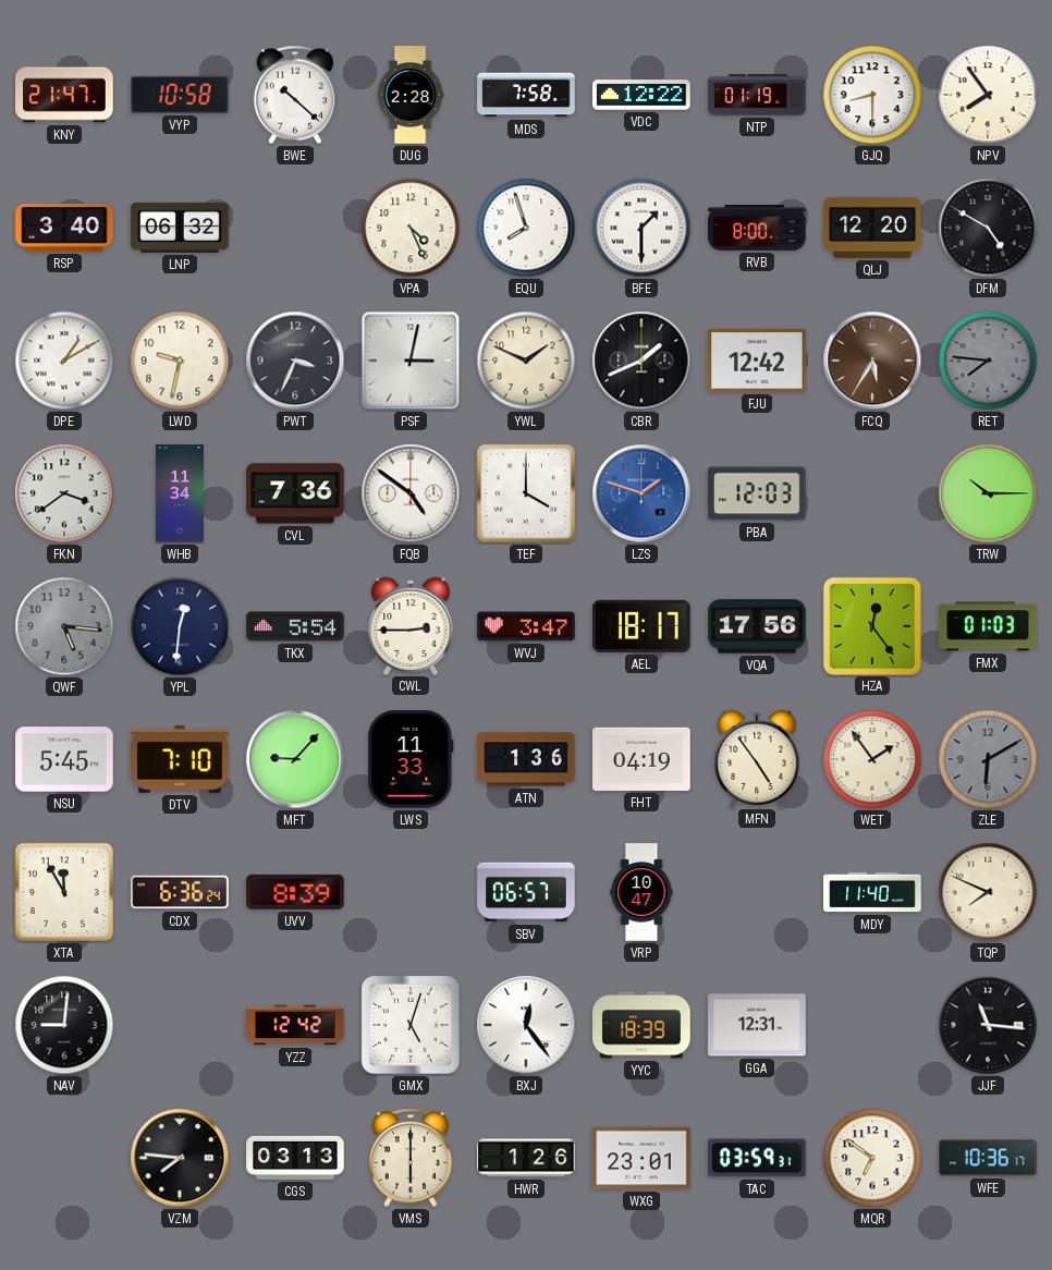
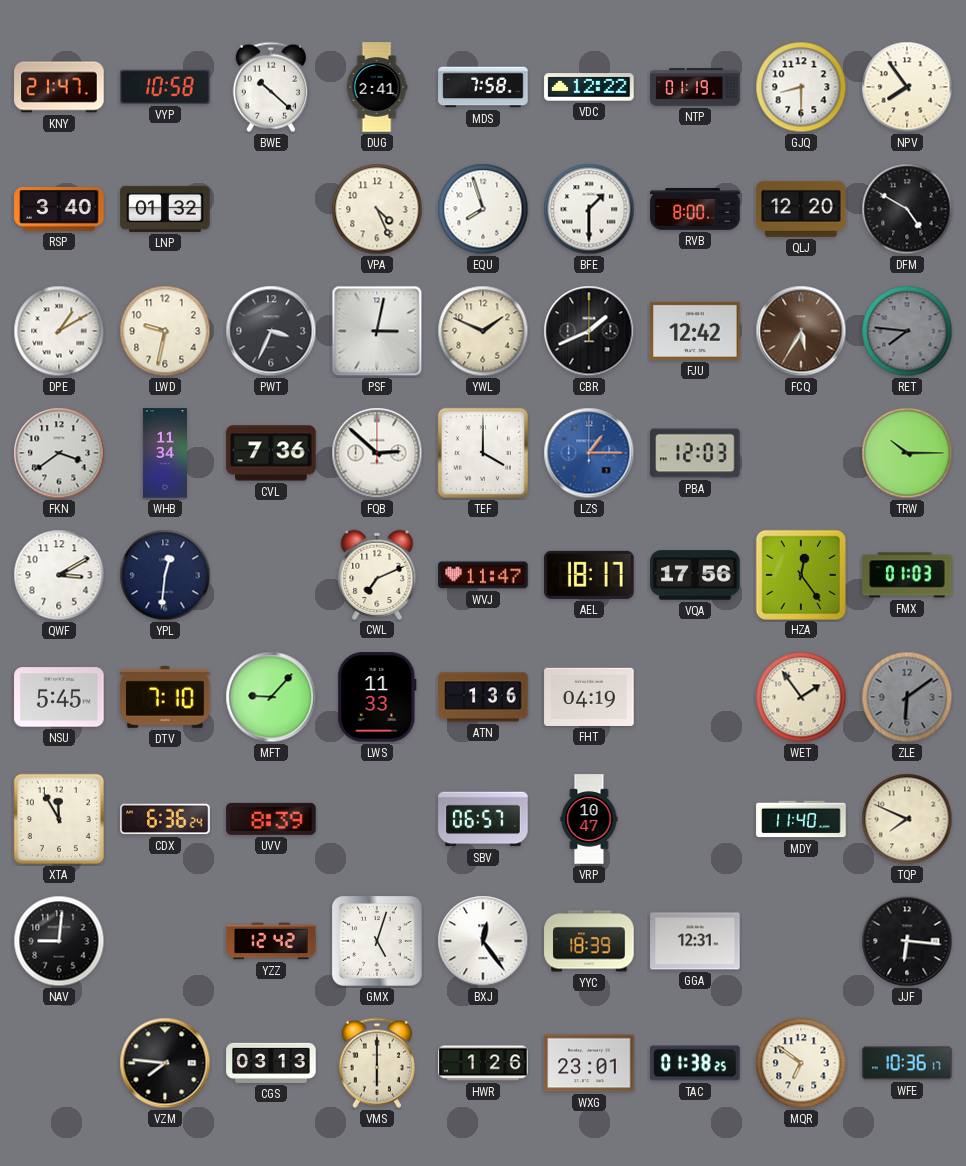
DUG: 2:28 -> 2:41
LNP: 06:32 -> 01:32
FQB: 4:51 -> 2:52
LZS: 1:48 -> 1:15
QWF: 5:16 -> 3:10
QWF dial: grey -> white
TKX: 5:54 -> none
CWL: 2:45 -> 7:11
WVJ: 3:47 -> 11:47
MFN: 4:54 -> none
ZLE: 6:10 -> 6:09
JJF: 11:16 -> 6:16
TAC: 03:59 -> 01:38
